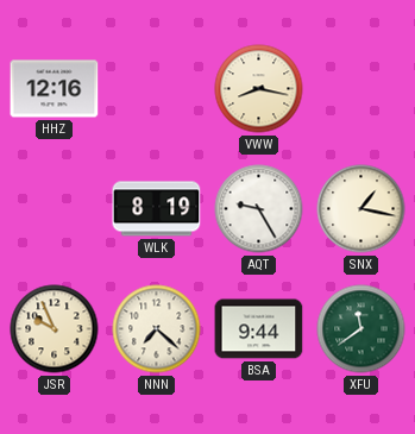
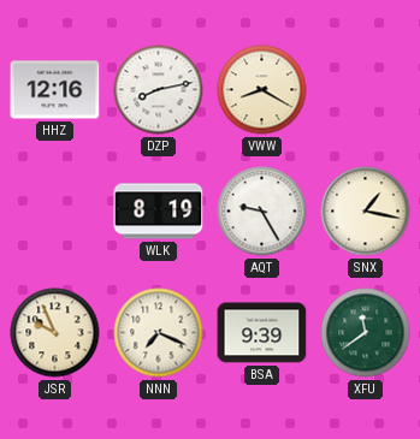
DZP: none -> 8:13
VWW: 8:17 -> 8:20
NNN: 7:22 -> 7:19
BSA: 9:44 -> 9:39
